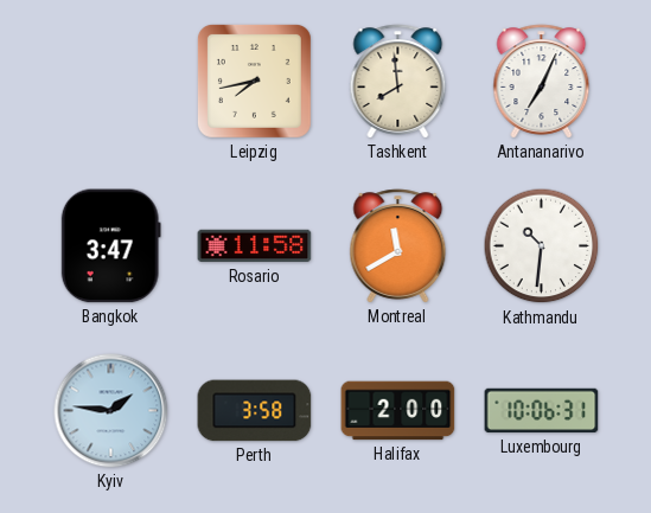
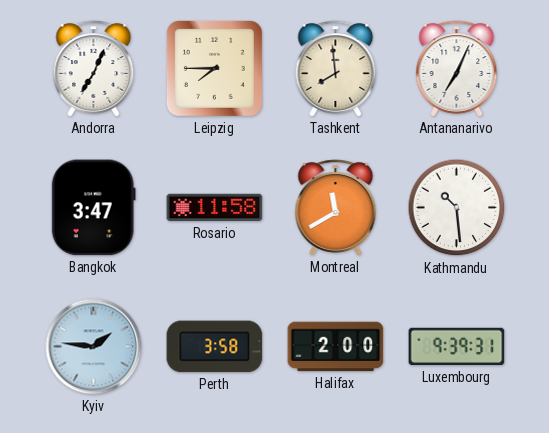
Andorra: none -> 7:04
Leipzig: 7:43 -> 7:45
Kathmandu: 10:31 -> 10:29
Luxembourg: 10:06 -> 9:39
